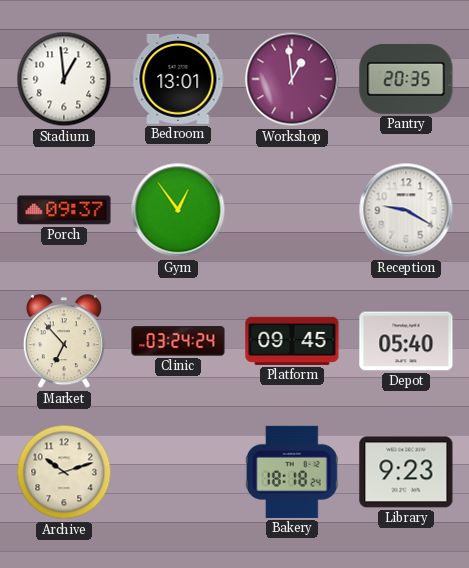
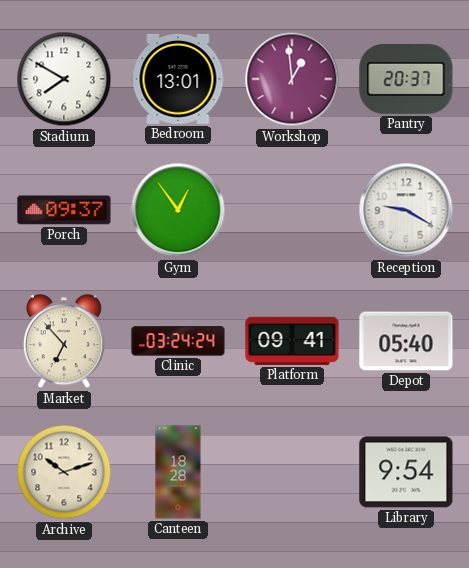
Stadium: 12:59 -> 7:50
Pantry: 20:35 -> 20:37
Platform: 09:45 -> 09:41
Canteen: none -> 18:28
Bakery: 18:18 -> none
Library: 9:23 -> 9:54
